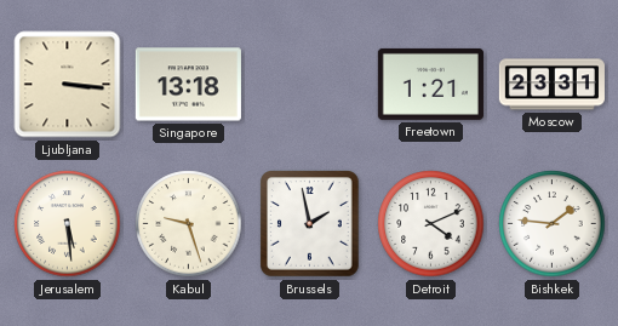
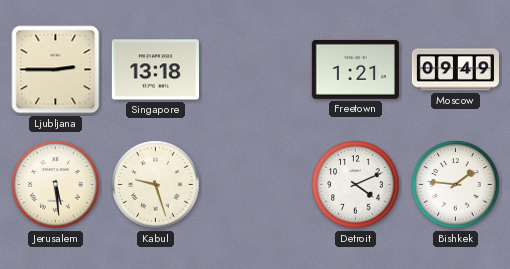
Ljubljana: 3:16 -> 2:45
Moscow: 23:31 -> 09:49
Brussels: 1:58 -> none
